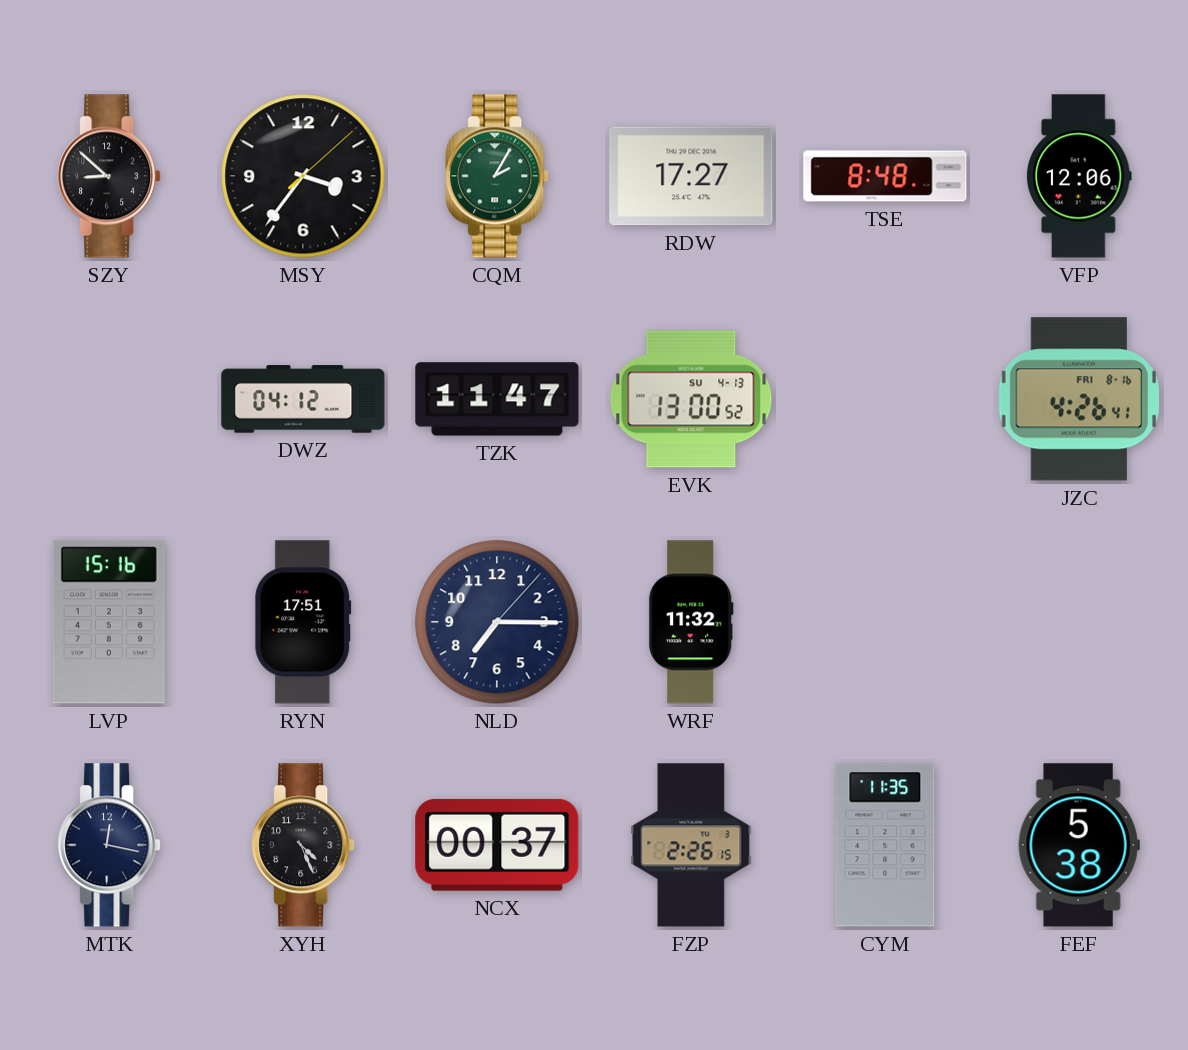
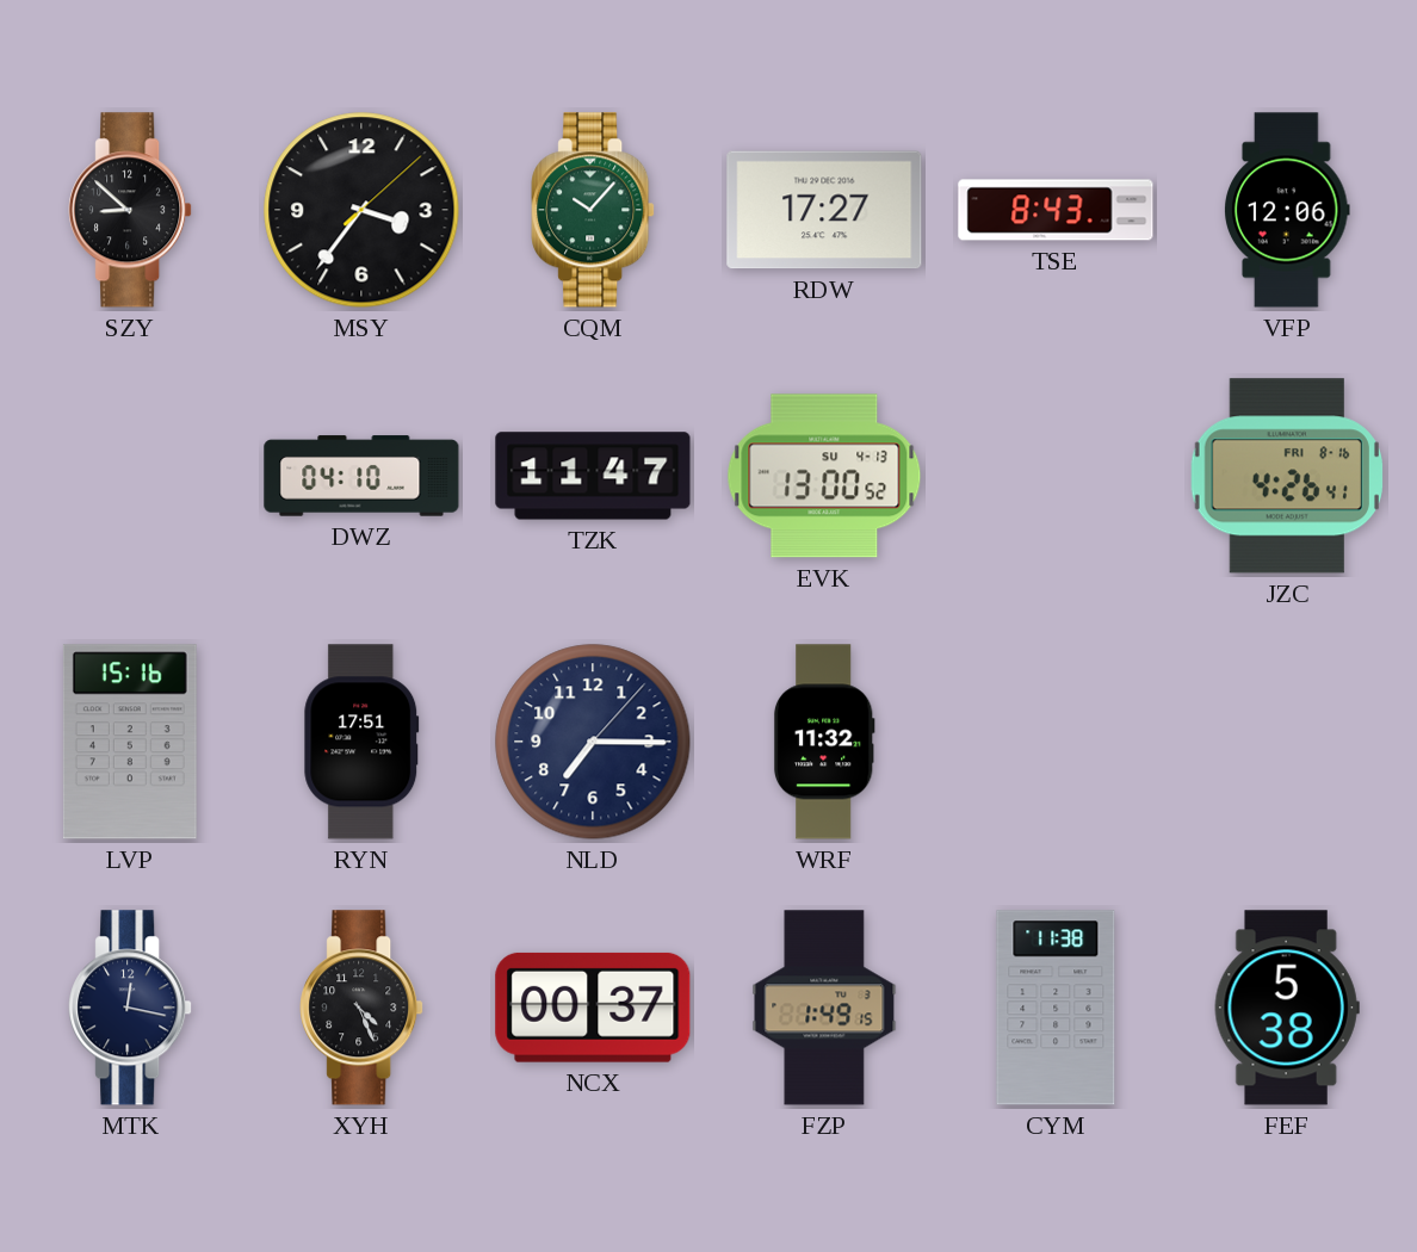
CQM: 2:05 -> 10:07
TSE: 8:48 -> 8:43
DWZ: 04:12 -> 04:10
FZP: 2:26 -> 1:49
CYM: 11:35 -> 11:38
